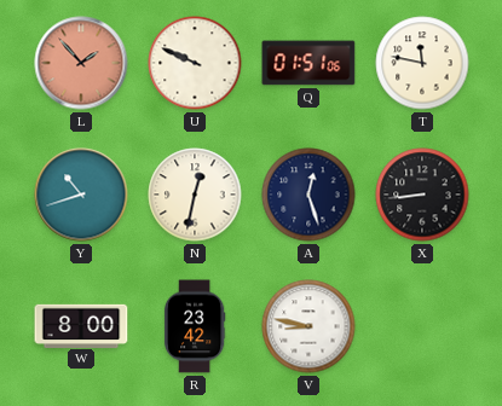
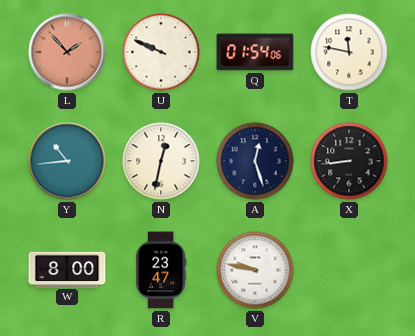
Q: 01:51 -> 01:54
Y: 10:42 -> 10:44
R: 23:42 -> 23:47
V: 8:47 -> 9:47
